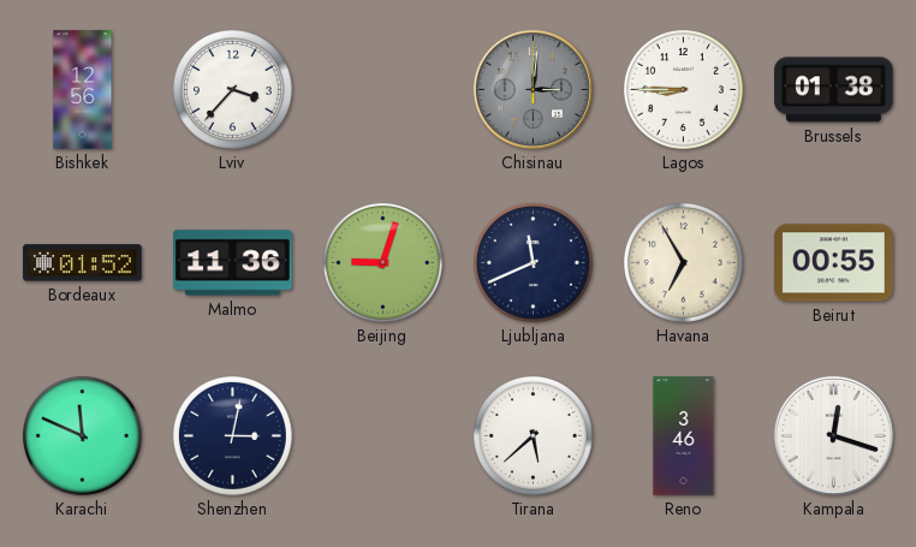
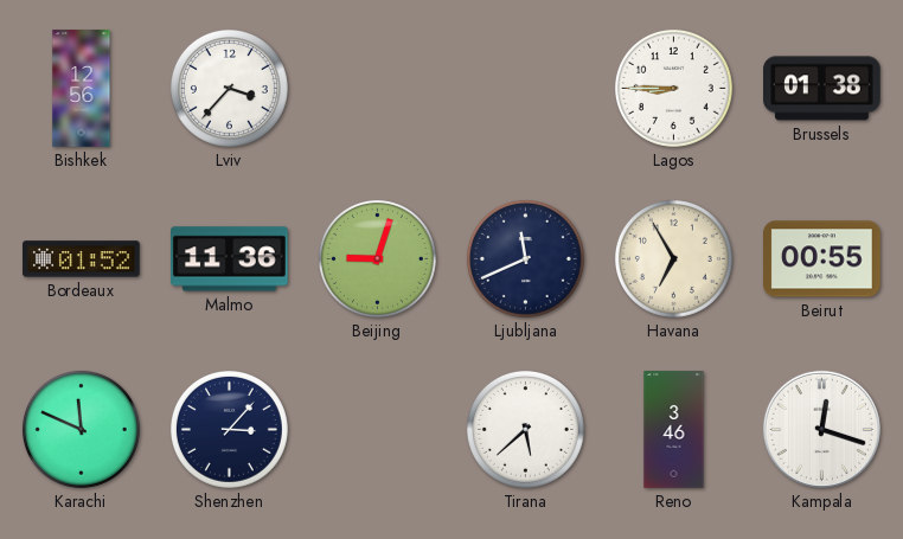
Chisinau: 3:01 -> none
Shenzhen: 3:02 -> 3:07
